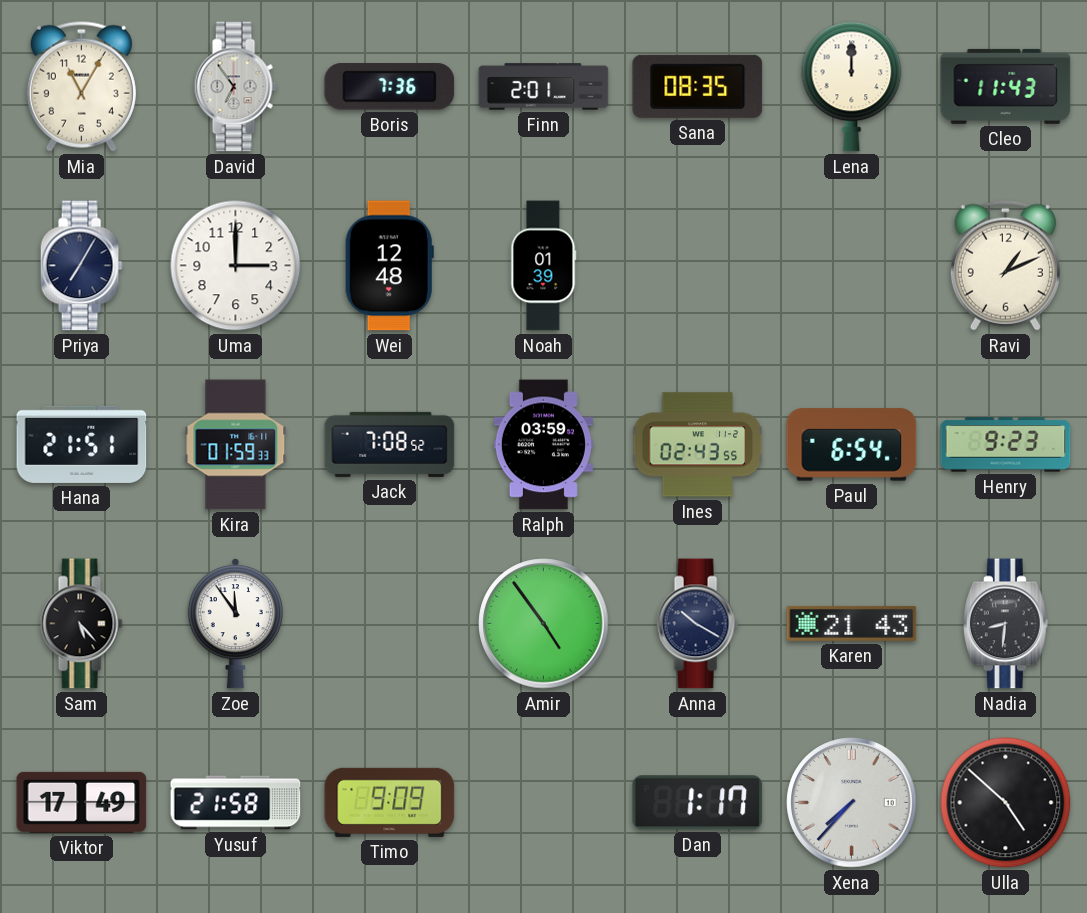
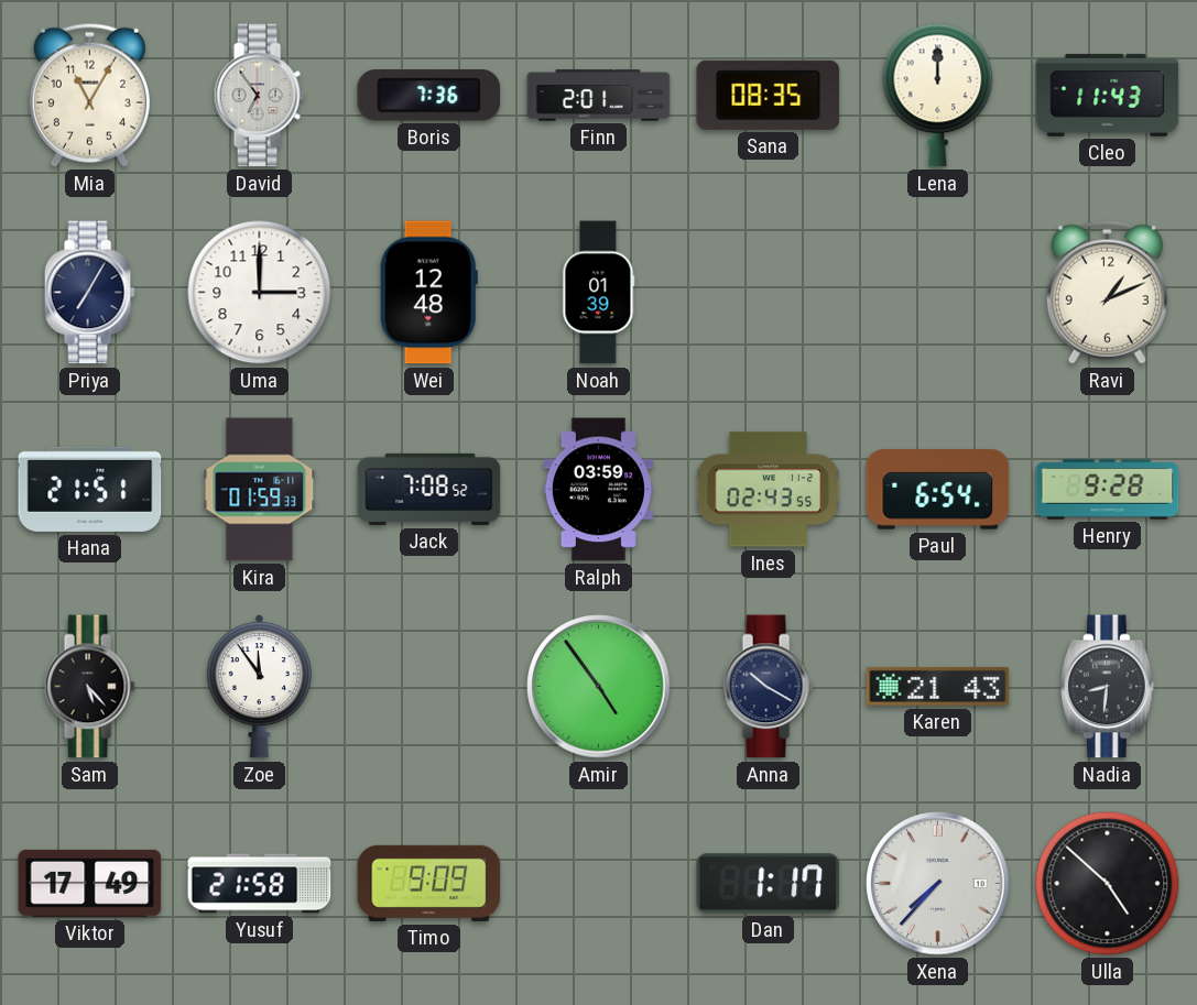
Henry: 9:23 -> 9:28
